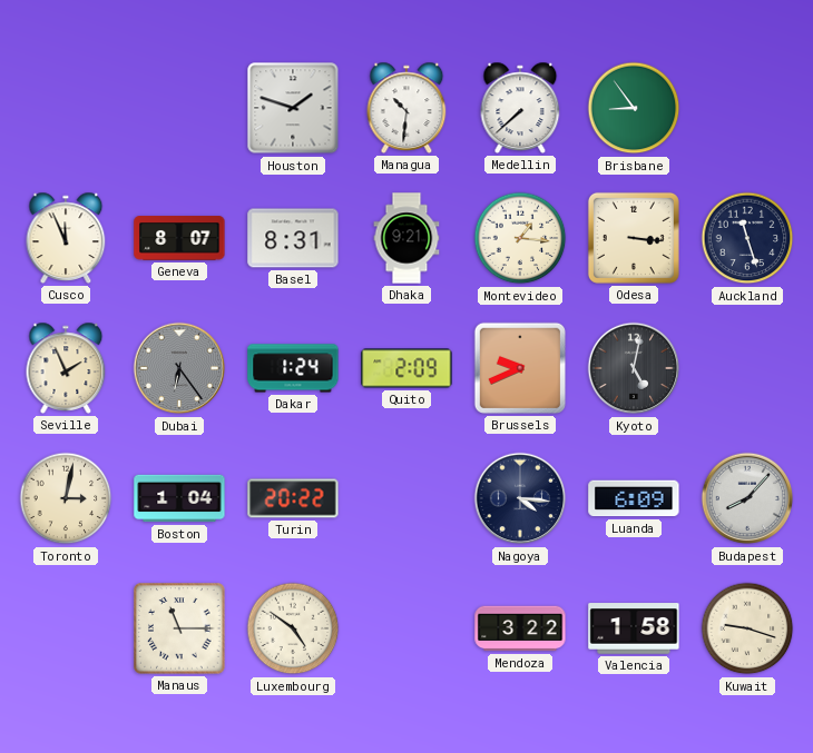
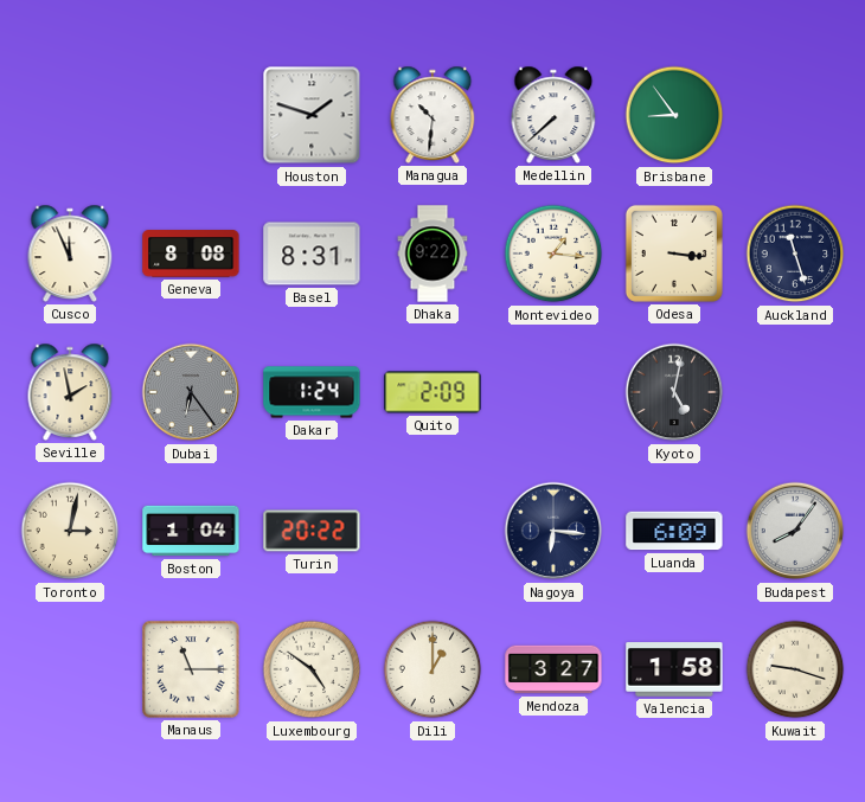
Geneva: 8:07 -> 8:08
Dhaka: 9:21 -> 9:22
Seville: 1:56 -> 1:58
Brussels: 9:41 -> none
Nagoya: 4:16 -> 6:16
Budapest: 8:07 -> 8:06
Dili: none -> 1:00
Mendoza: 3:22 -> 3:27
